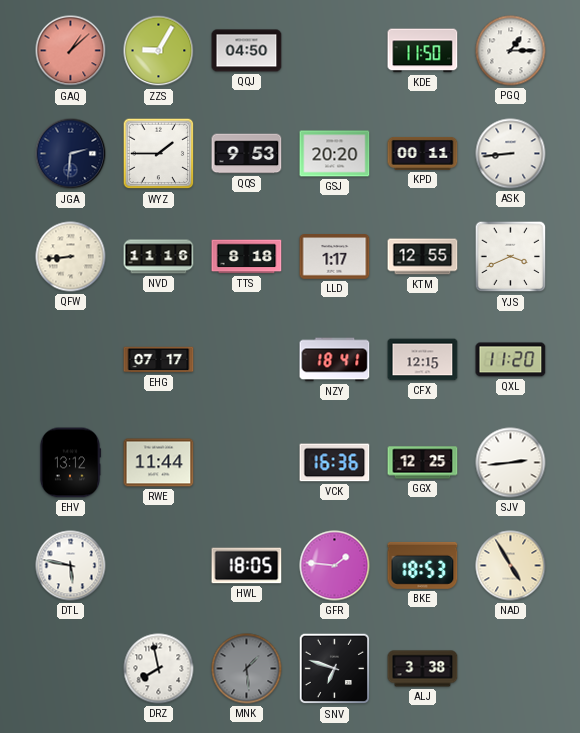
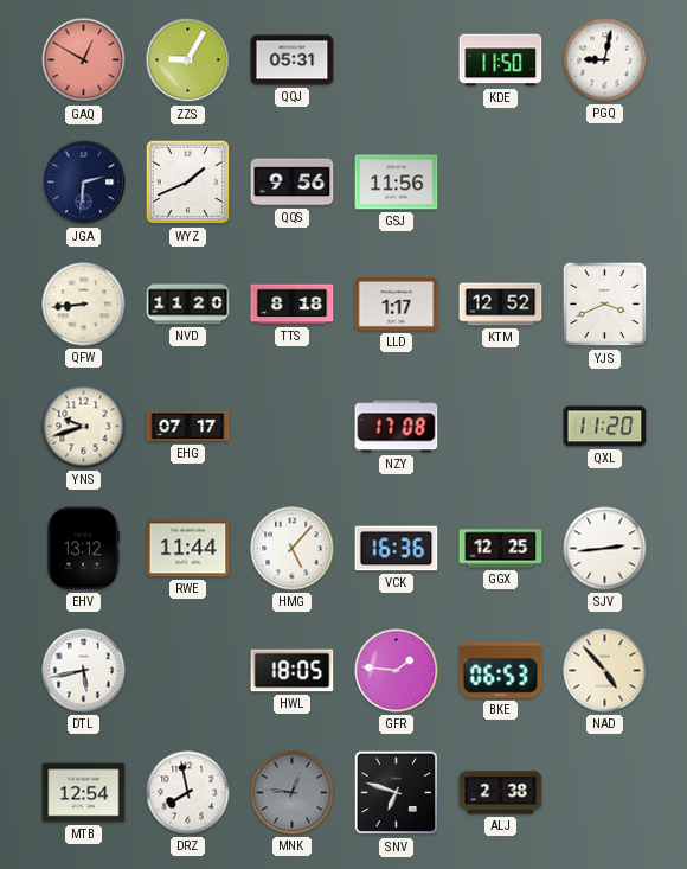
GAQ: 1:08 -> 12:50
QQJ: 04:50 -> 05:31
PGQ: 1:15 -> 9:02
WYZ: 1:45 -> 1:41
QQS: 9:53 -> 9:56
GSJ: 20:20 -> 11:56
KPD: 00:11 -> none
ASK: 8:44 -> none
NVD: 11:16 -> 11:20
KTM: 12:55 -> 12:52
YNS: none -> 9:42
NZY: 18:41 -> 17:08
CFX: 12:15 -> none
HMG: none -> 5:07
DTL: 5:47 -> 5:43
BKE: 18:53 -> 06:53
NAD: 4:55 -> 4:53
MTB: none -> 12:54
MNK: 1:29 -> 12:46
ALJ: 3:38 -> 2:38
